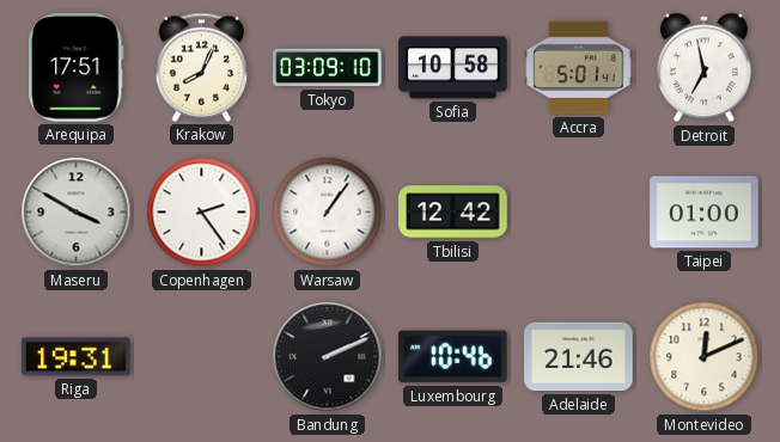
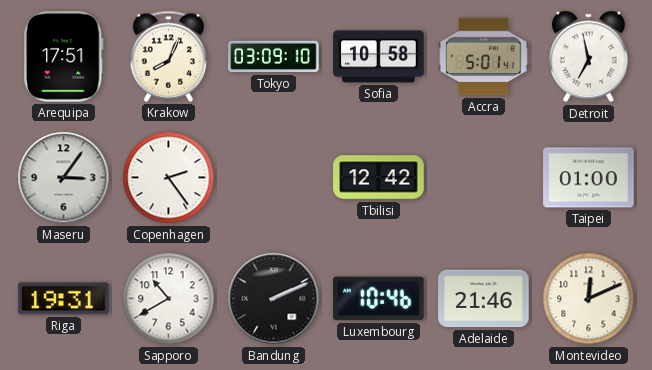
Maseru: 3:50 -> 3:06
Warsaw: 1:06 -> none
Sapporo: none -> 10:40
